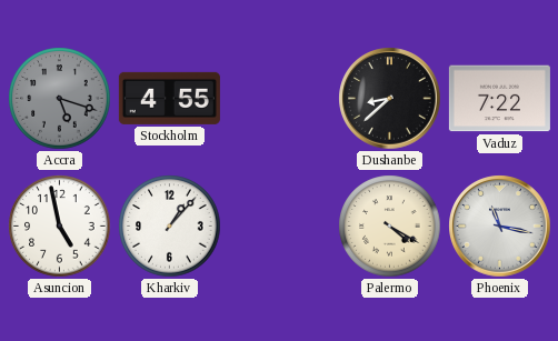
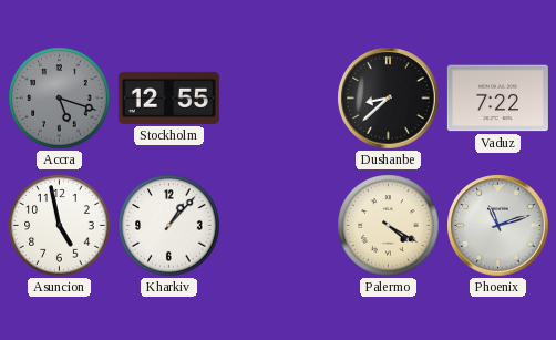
Stockholm: 4:55 -> 12:55
Phoenix: 11:17 -> 11:12
